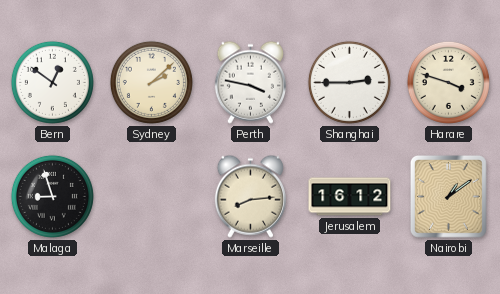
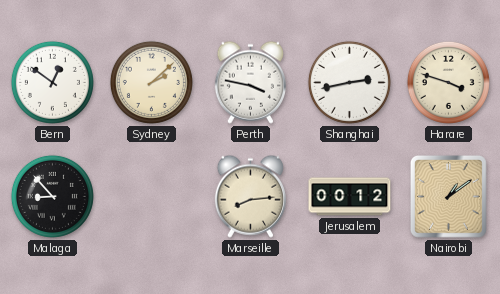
Shanghai: 2:45 -> 2:43
Malaga: 8:57 -> 8:53
Jerusalem: 16:12 -> 00:12
